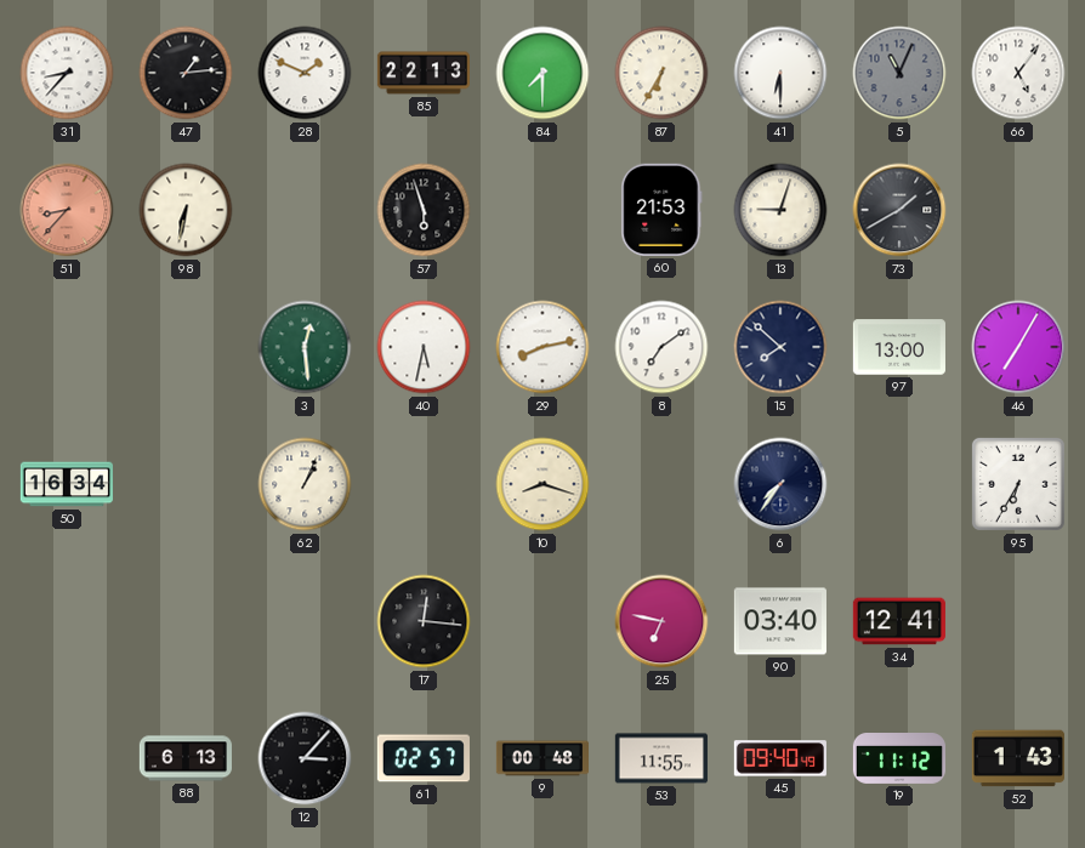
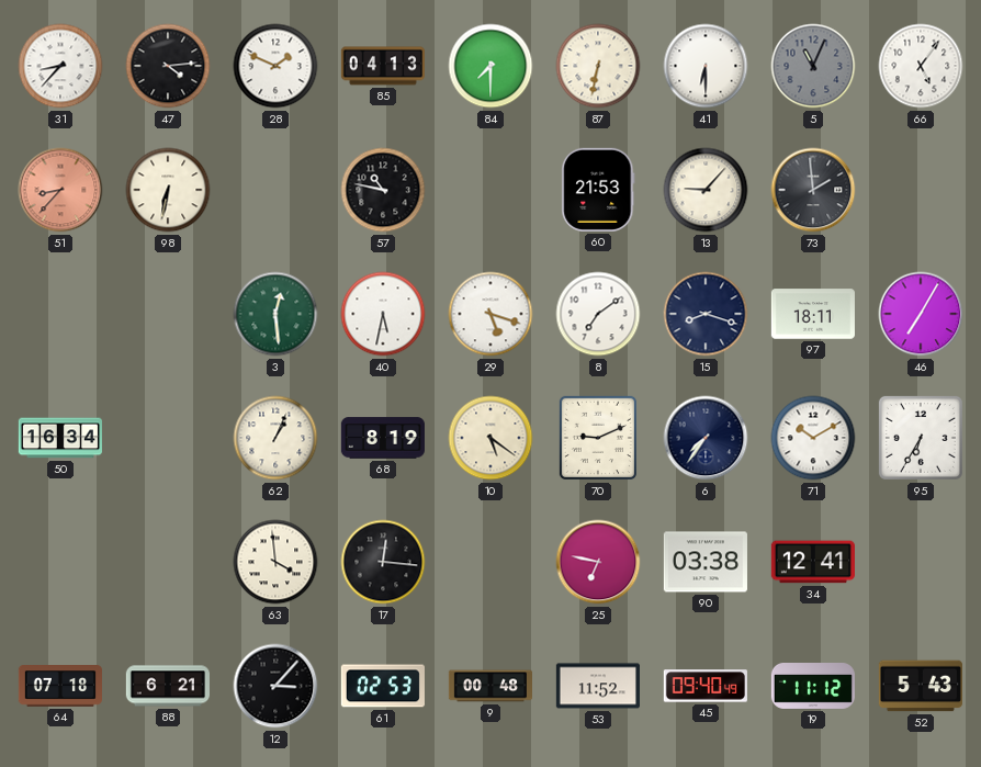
47: 1:14 -> 4:14
85: 22:13 -> 04:13
87: 6:35 -> 6:32
57: 5:57 -> 10:47
13: 9:03 -> 9:07
73: 1:40 -> 1:59
29: 8:13 -> 5:18
15: 7:52 -> 8:18
97: 13:00 -> 18:11
68: none -> 8:19
10: 8:18 -> 5:21
70: none -> 9:11
71: none -> 10:10
63: none -> 3:59
90: 03:40 -> 03:38
64: none -> 07:18
88: 6:13 -> 6:21
61: 02:57 -> 02:53
53: 11:55 -> 11:52
52: 1:43 -> 5:43
